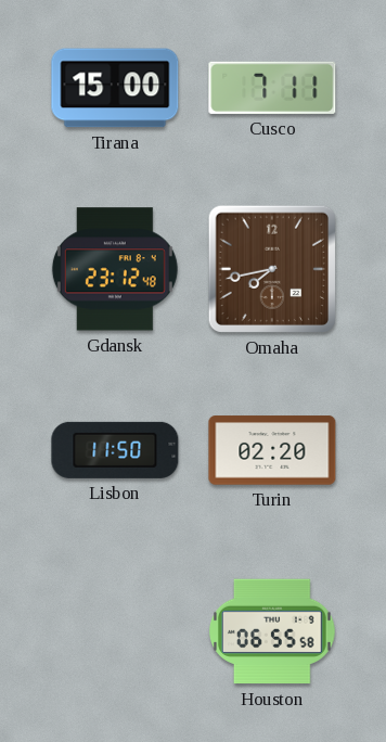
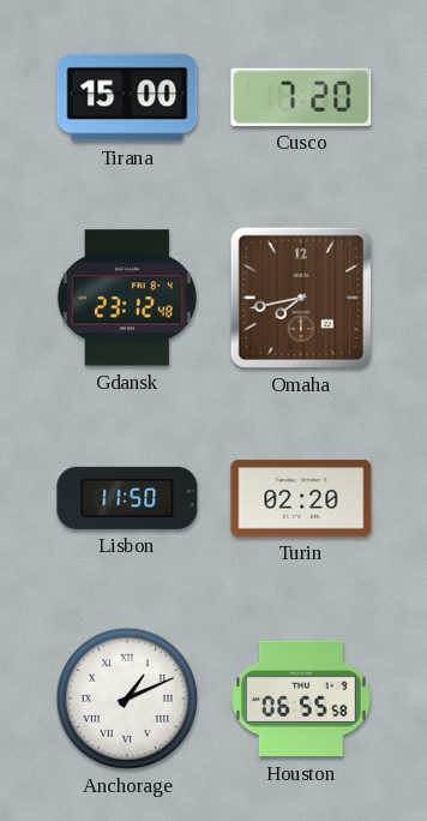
Cusco: 7:11 -> 7:20
Anchorage: none -> 1:11
